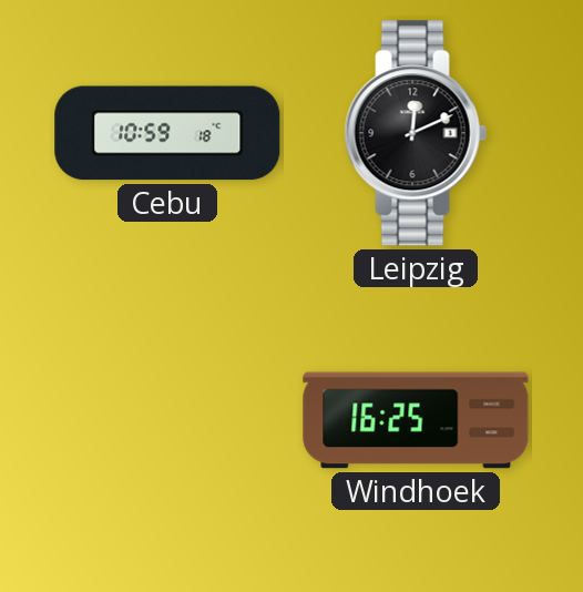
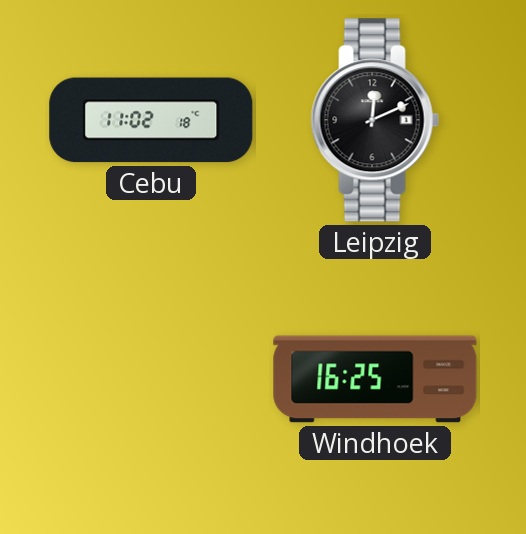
Cebu: 10:59 -> 11:02
